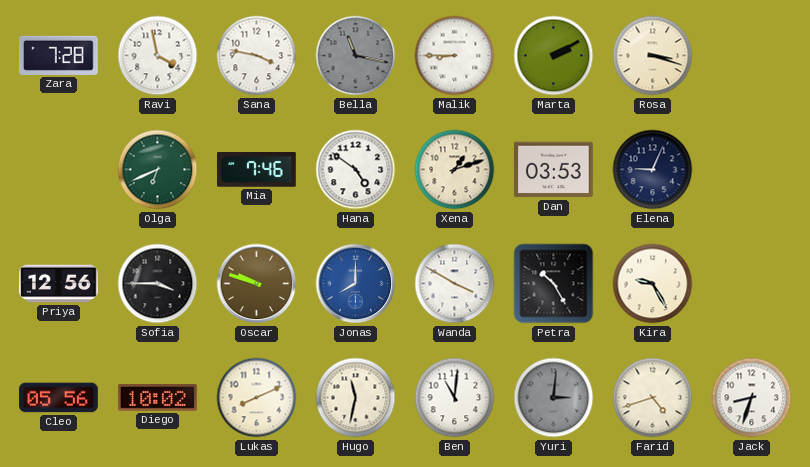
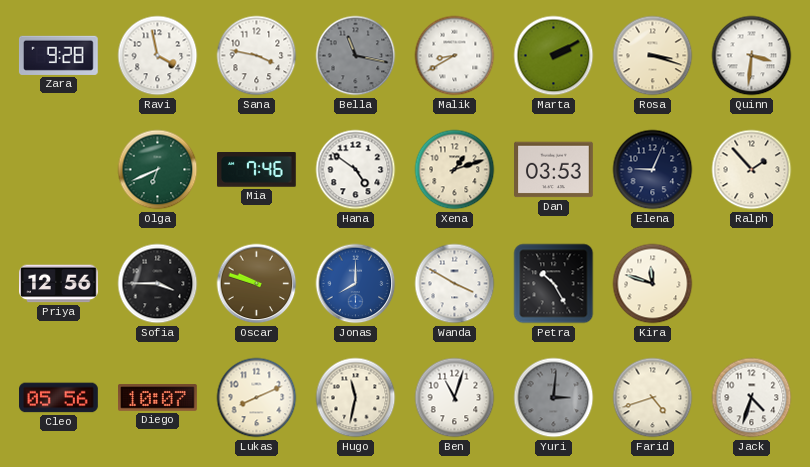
Zara: 7:28 -> 9:28
Malik: 8:45 -> 8:40
Quinn: none -> 3:31
Ralph: none -> 1:53
Kira: 9:25 -> 11:48
Diego: 10:02 -> 10:07
Ben: 11:01 -> 11:03
Jack: 8:33 -> 4:33
